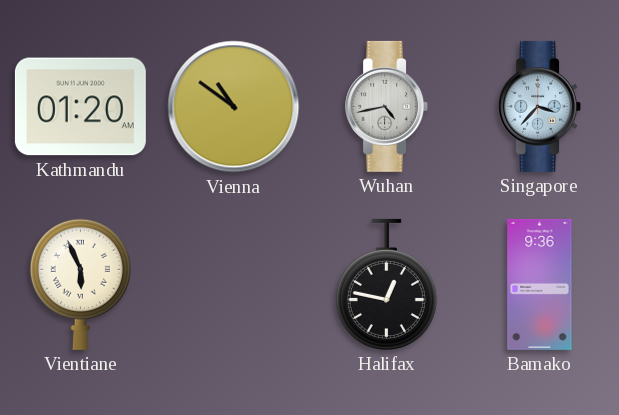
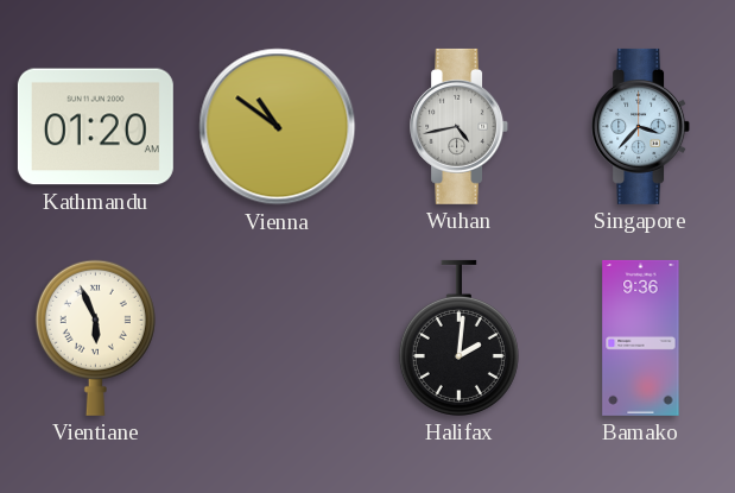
Halifax: 12:47 -> 2:01
